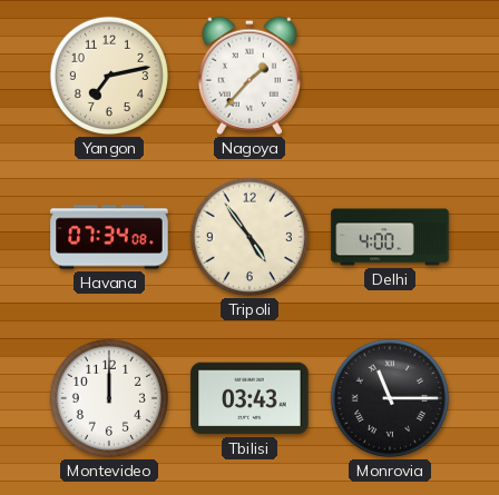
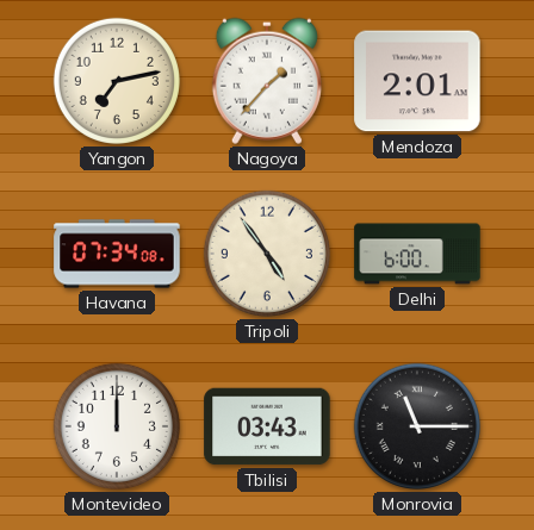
Mendoza: none -> 2:01
Delhi: 4:00 -> 6:00
